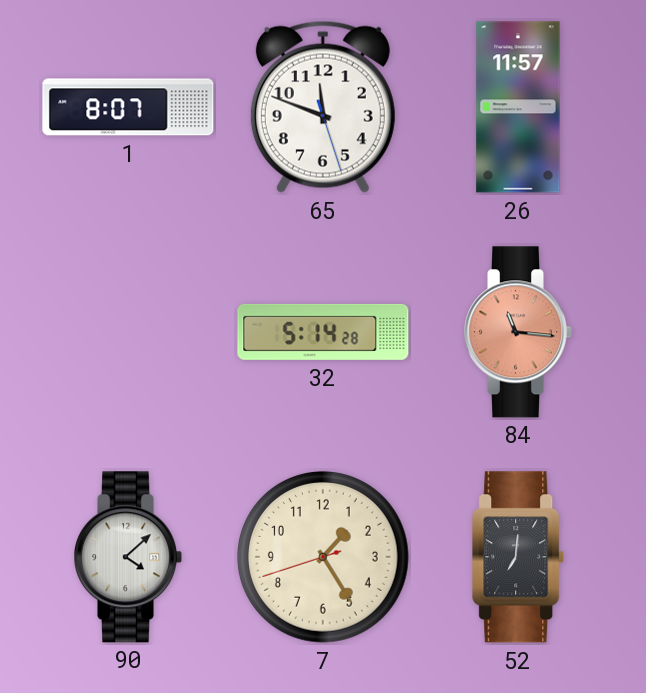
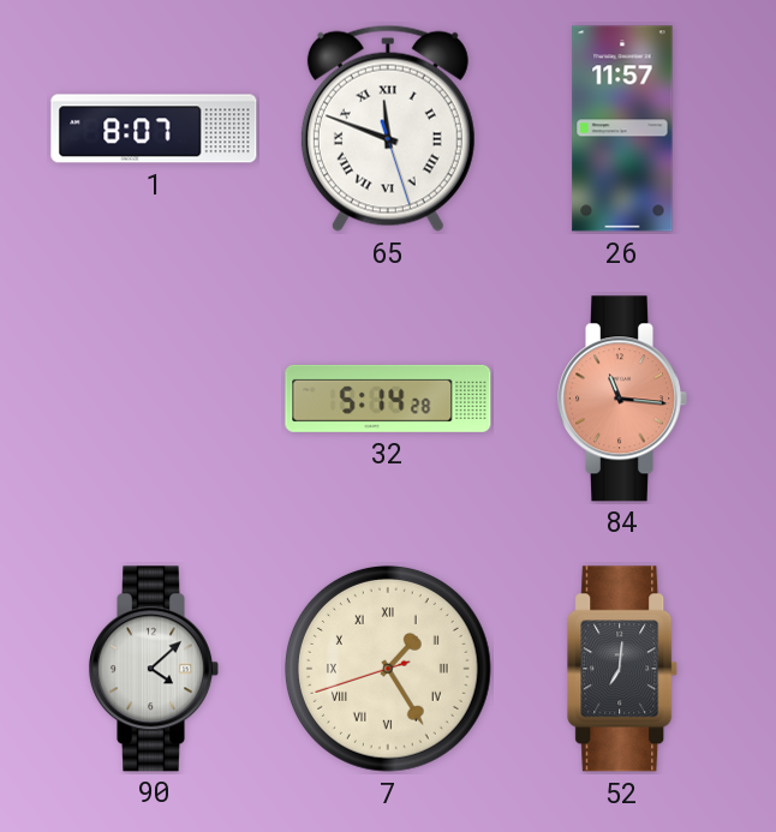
65 numerals: Arabic -> Roman
7 numerals: Arabic -> Roman
